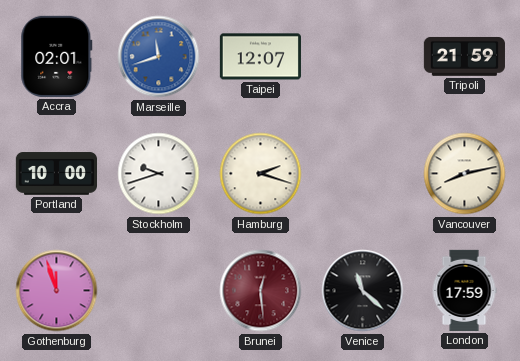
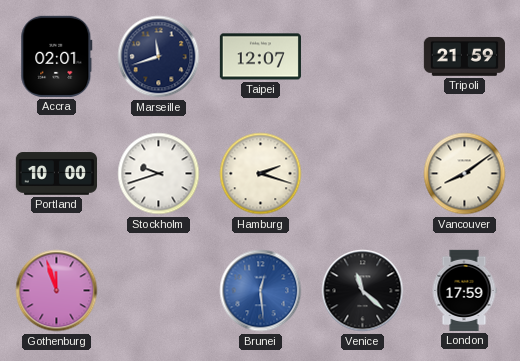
Marseille dial: blue -> navy
Vancouver: 8:13 -> 8:09
Brunei dial: burgundy -> blue
